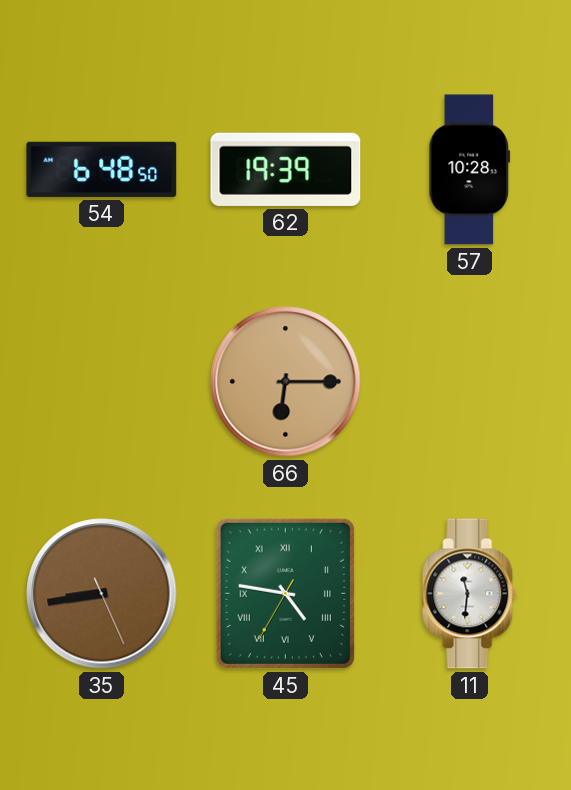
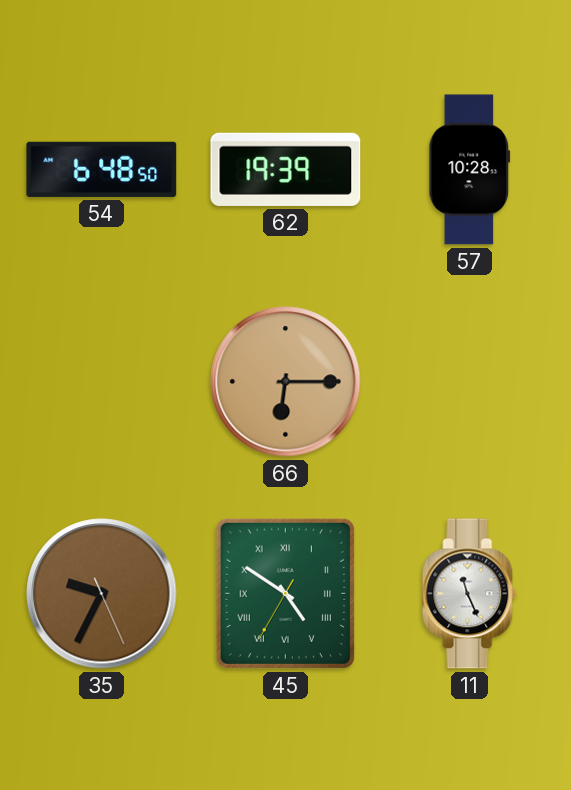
35: 8:43 -> 9:34
45: 4:46 -> 4:50
11: 11:31 -> 11:26
